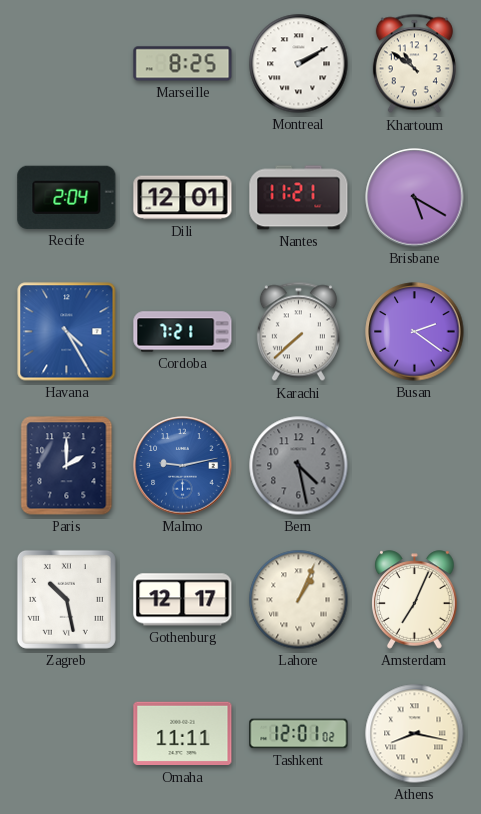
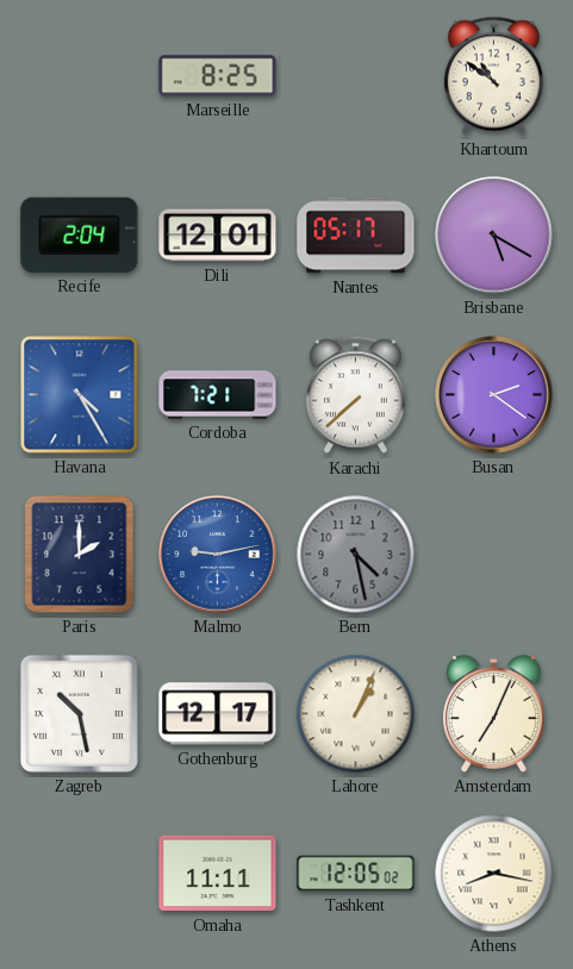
Montreal: 2:10 -> none
Nantes: 11:21 -> 05:17
Tashkent: 12:01 -> 12:05
